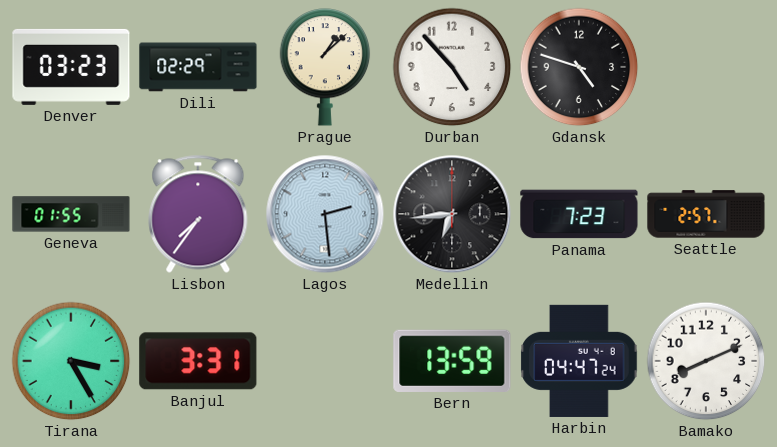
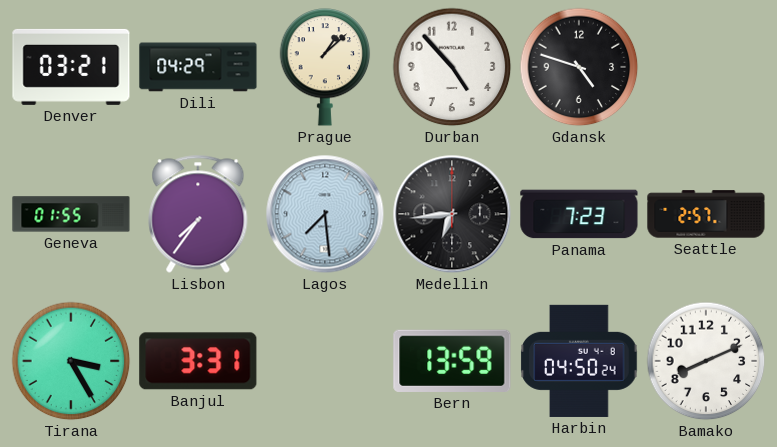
Denver: 03:23 -> 03:21
Dili: 02:29 -> 04:29
Lagos: 2:29 -> 7:29
Harbin: 04:47 -> 04:50
